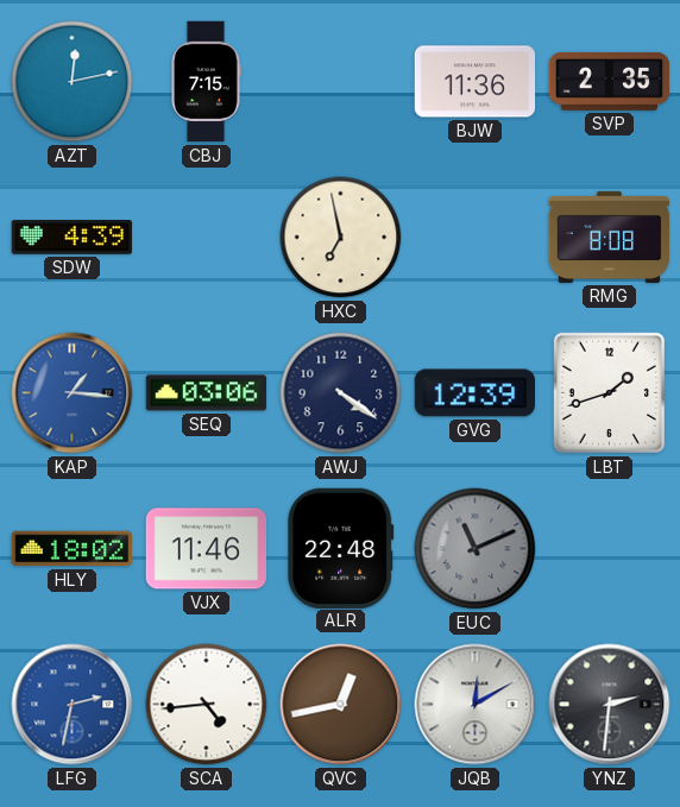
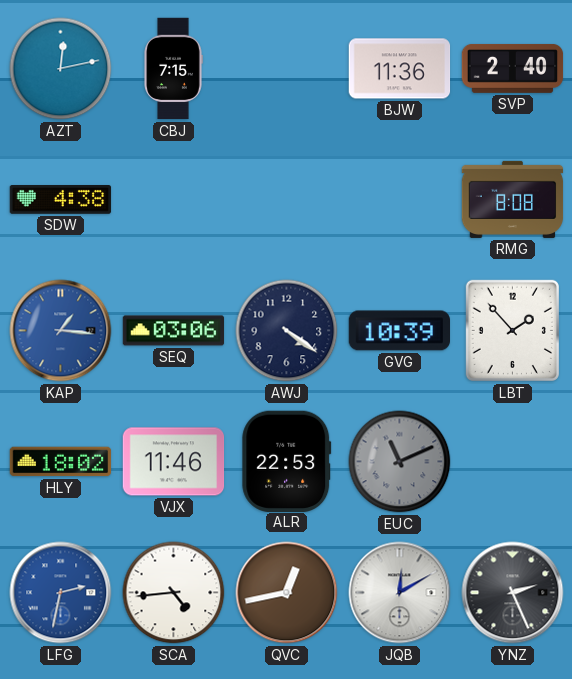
SVP: 2:35 -> 2:40
SDW: 4:39 -> 4:38
HXC: 6:58 -> none
GVG: 12:39 -> 10:39
LBT: 1:42 -> 1:53
ALR: 22:48 -> 22:53
YNZ: 2:31 -> 2:26
